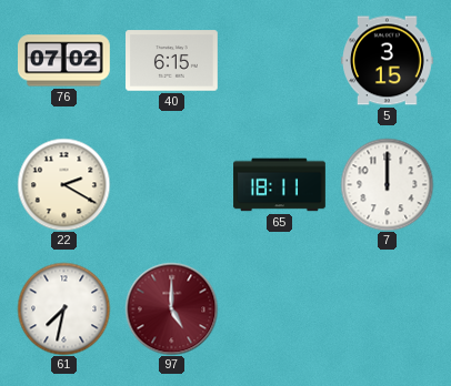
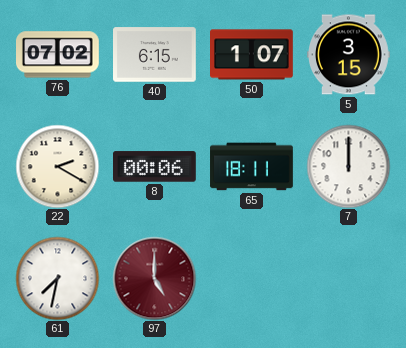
50: none -> 1:07
8: none -> 00:06
